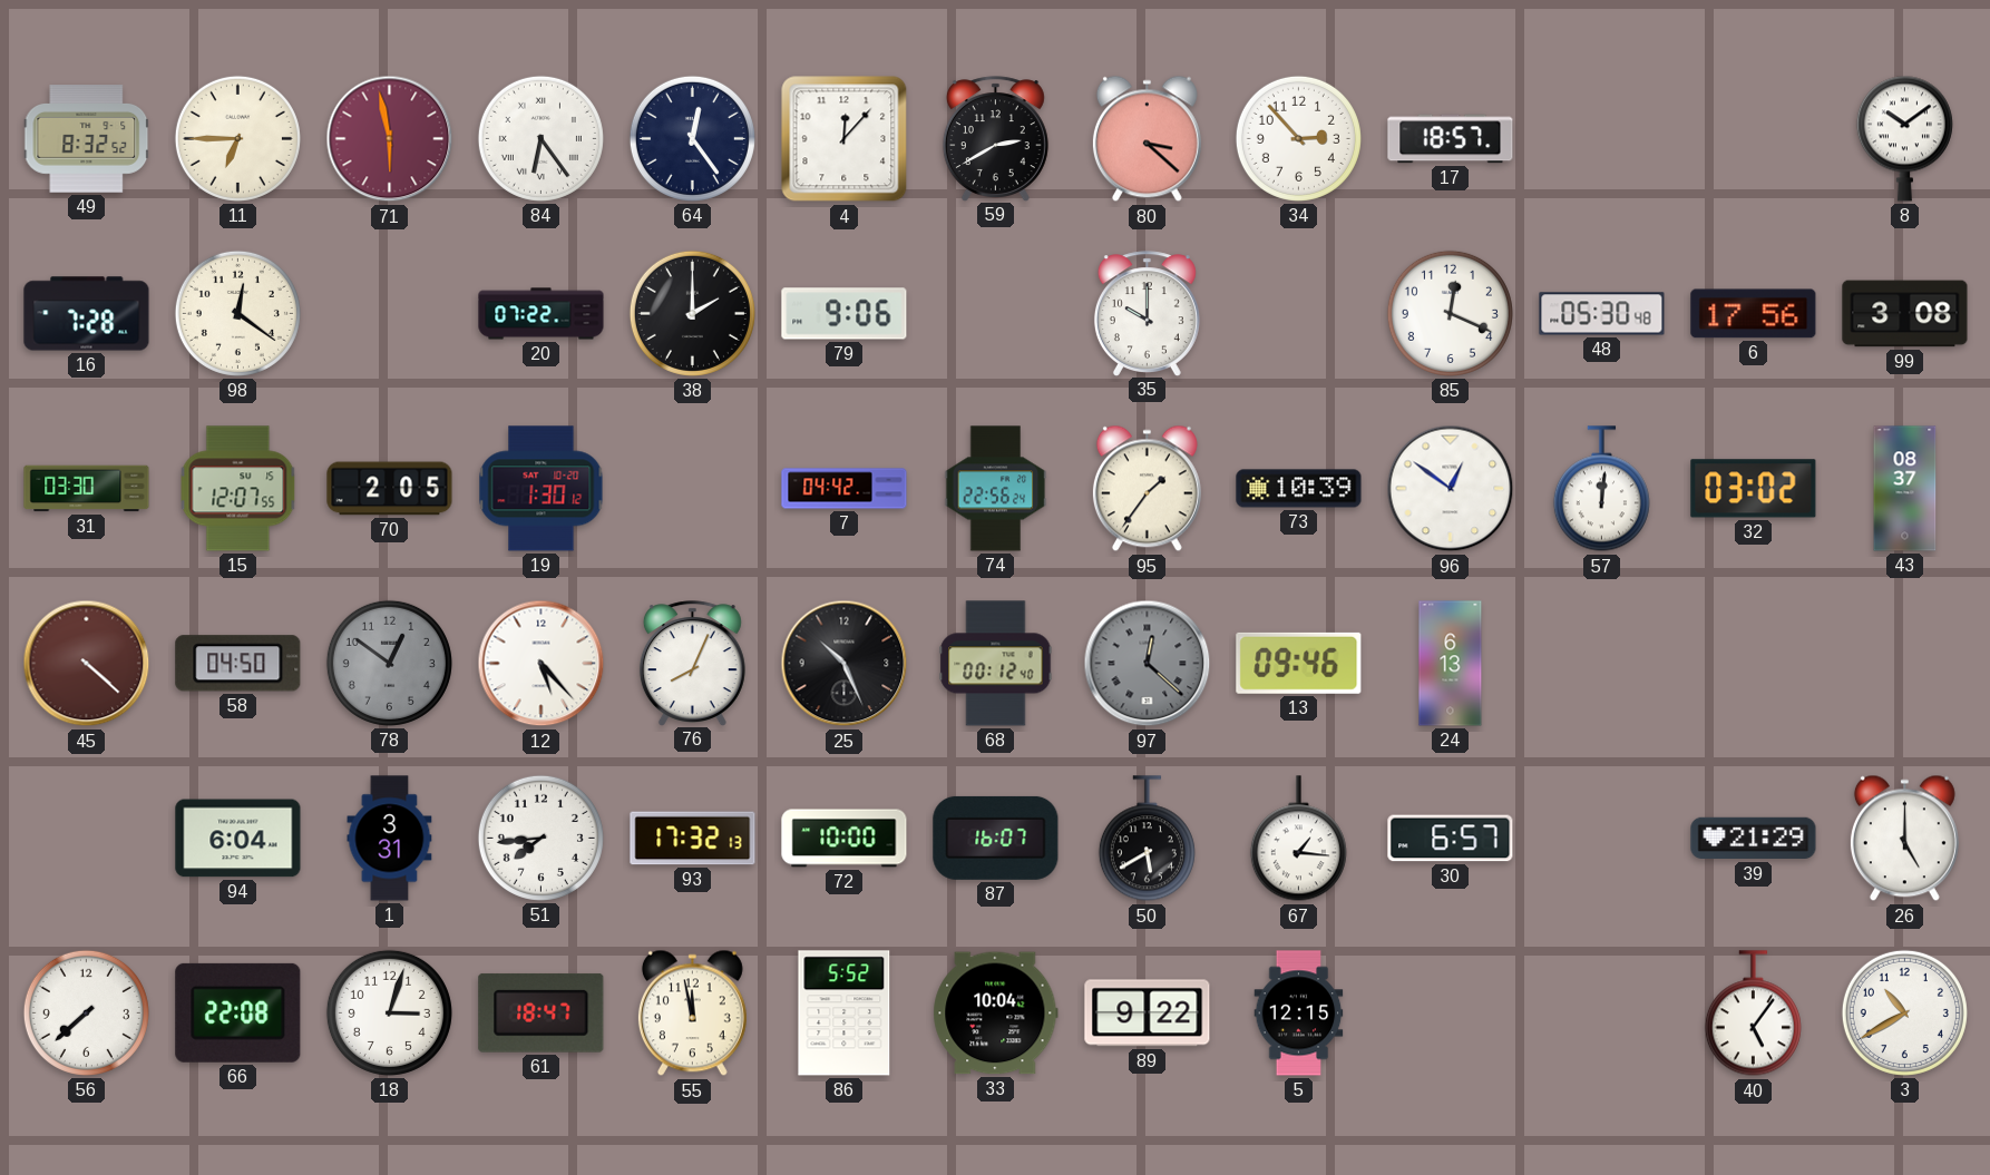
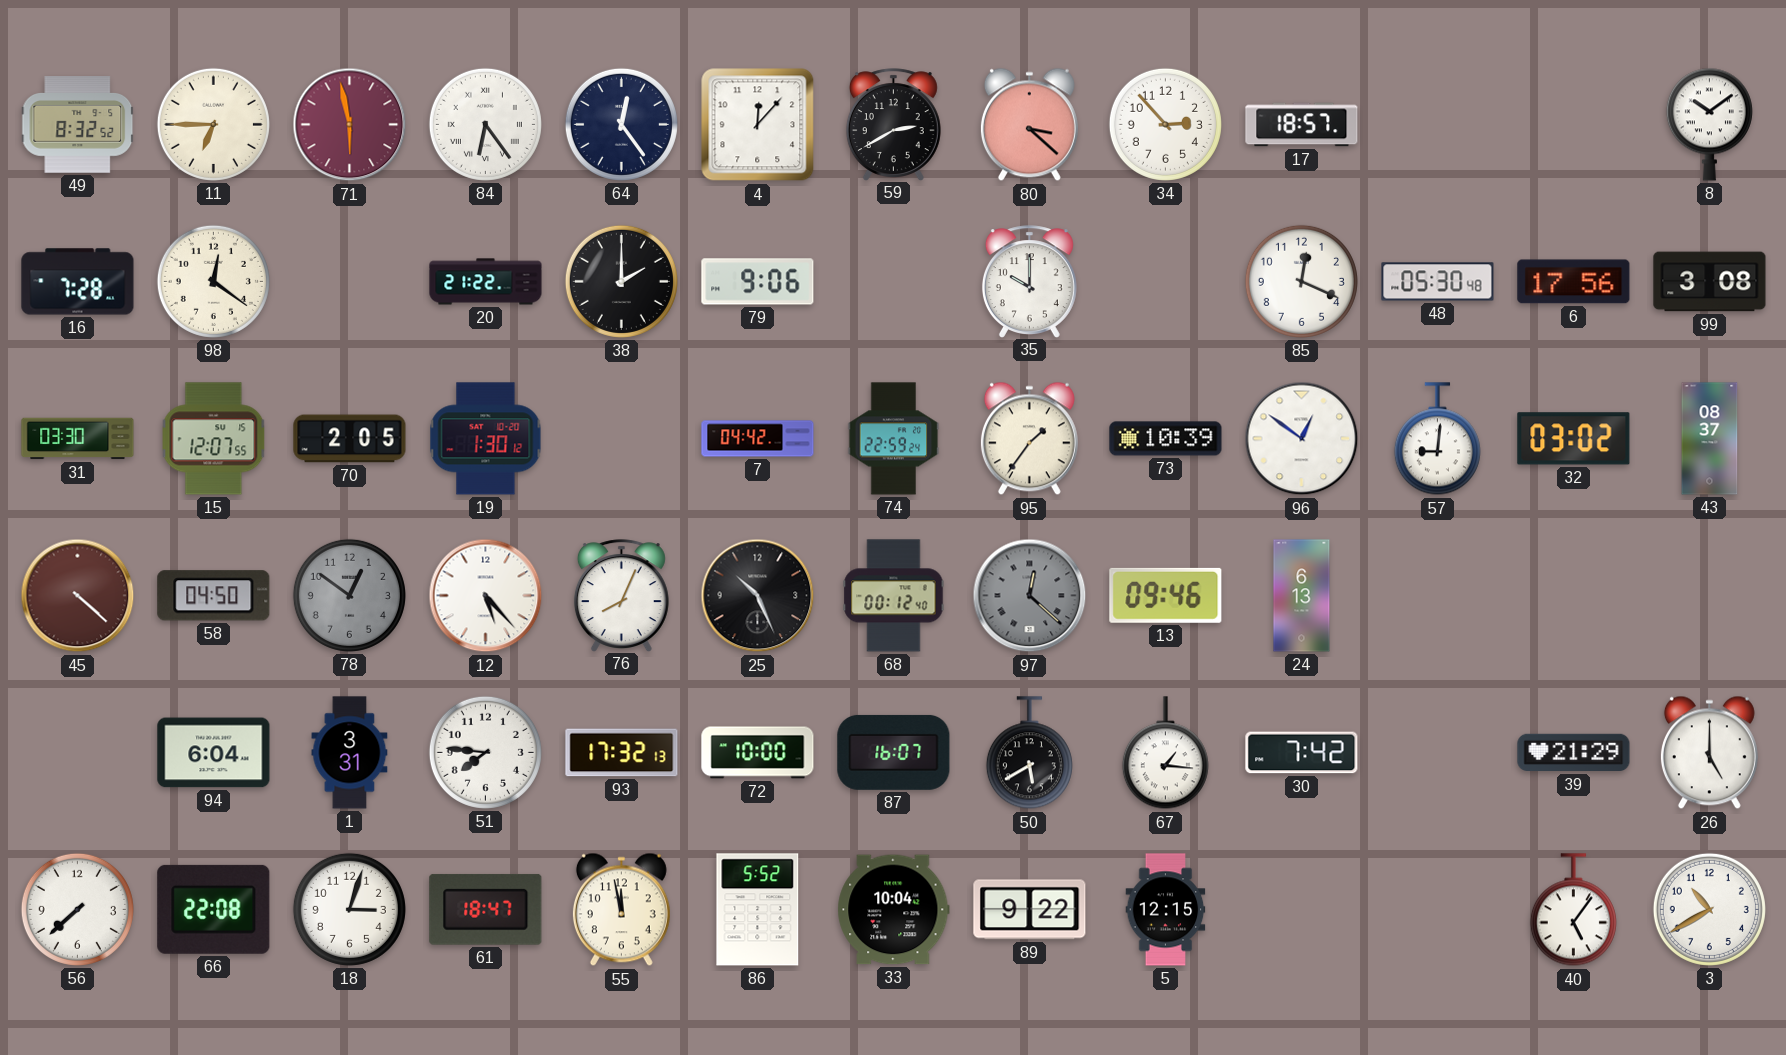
20: 07:22 -> 21:22
74: 22:56 -> 22:59
57: 12:01 -> 9:01
51: 7:44 -> 7:46
30: 6:57 -> 7:42
